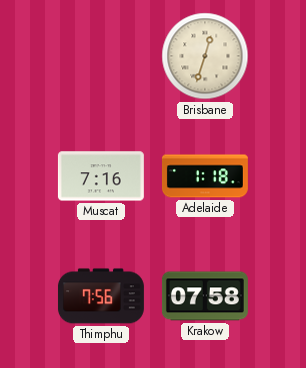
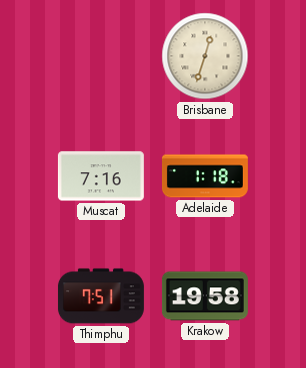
Thimphu: 7:56 -> 7:51
Krakow: 07:58 -> 19:58
